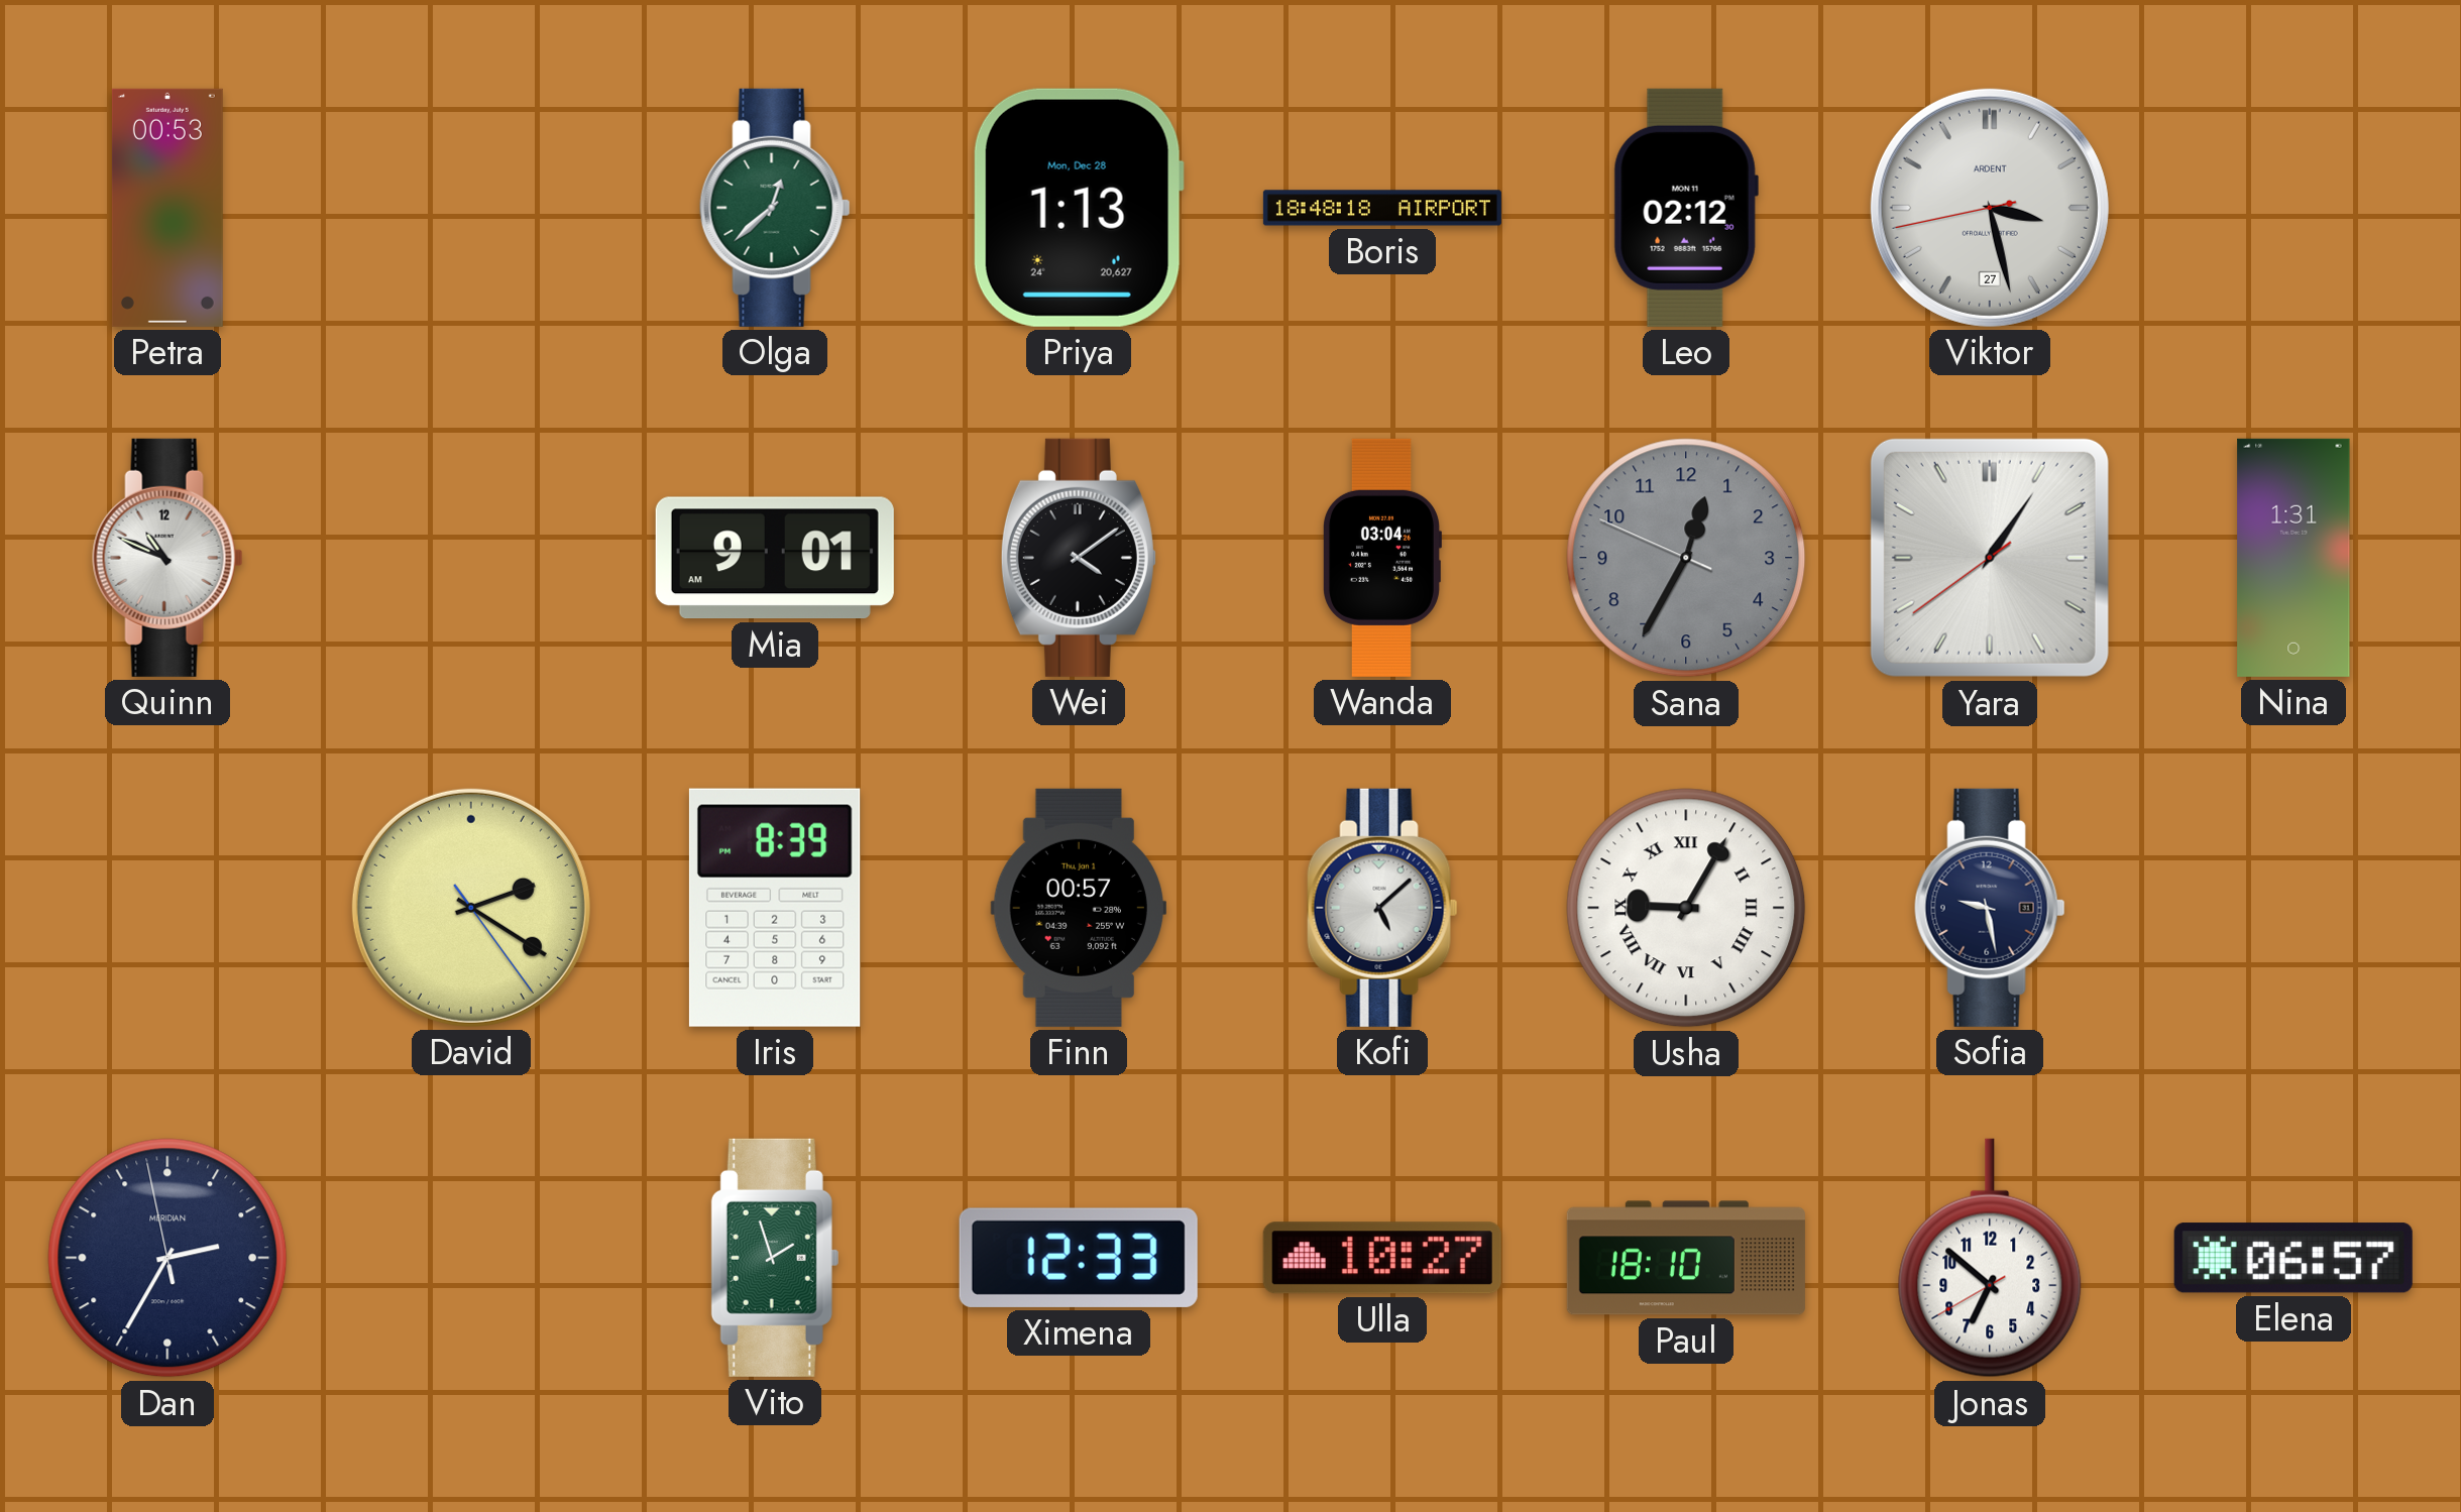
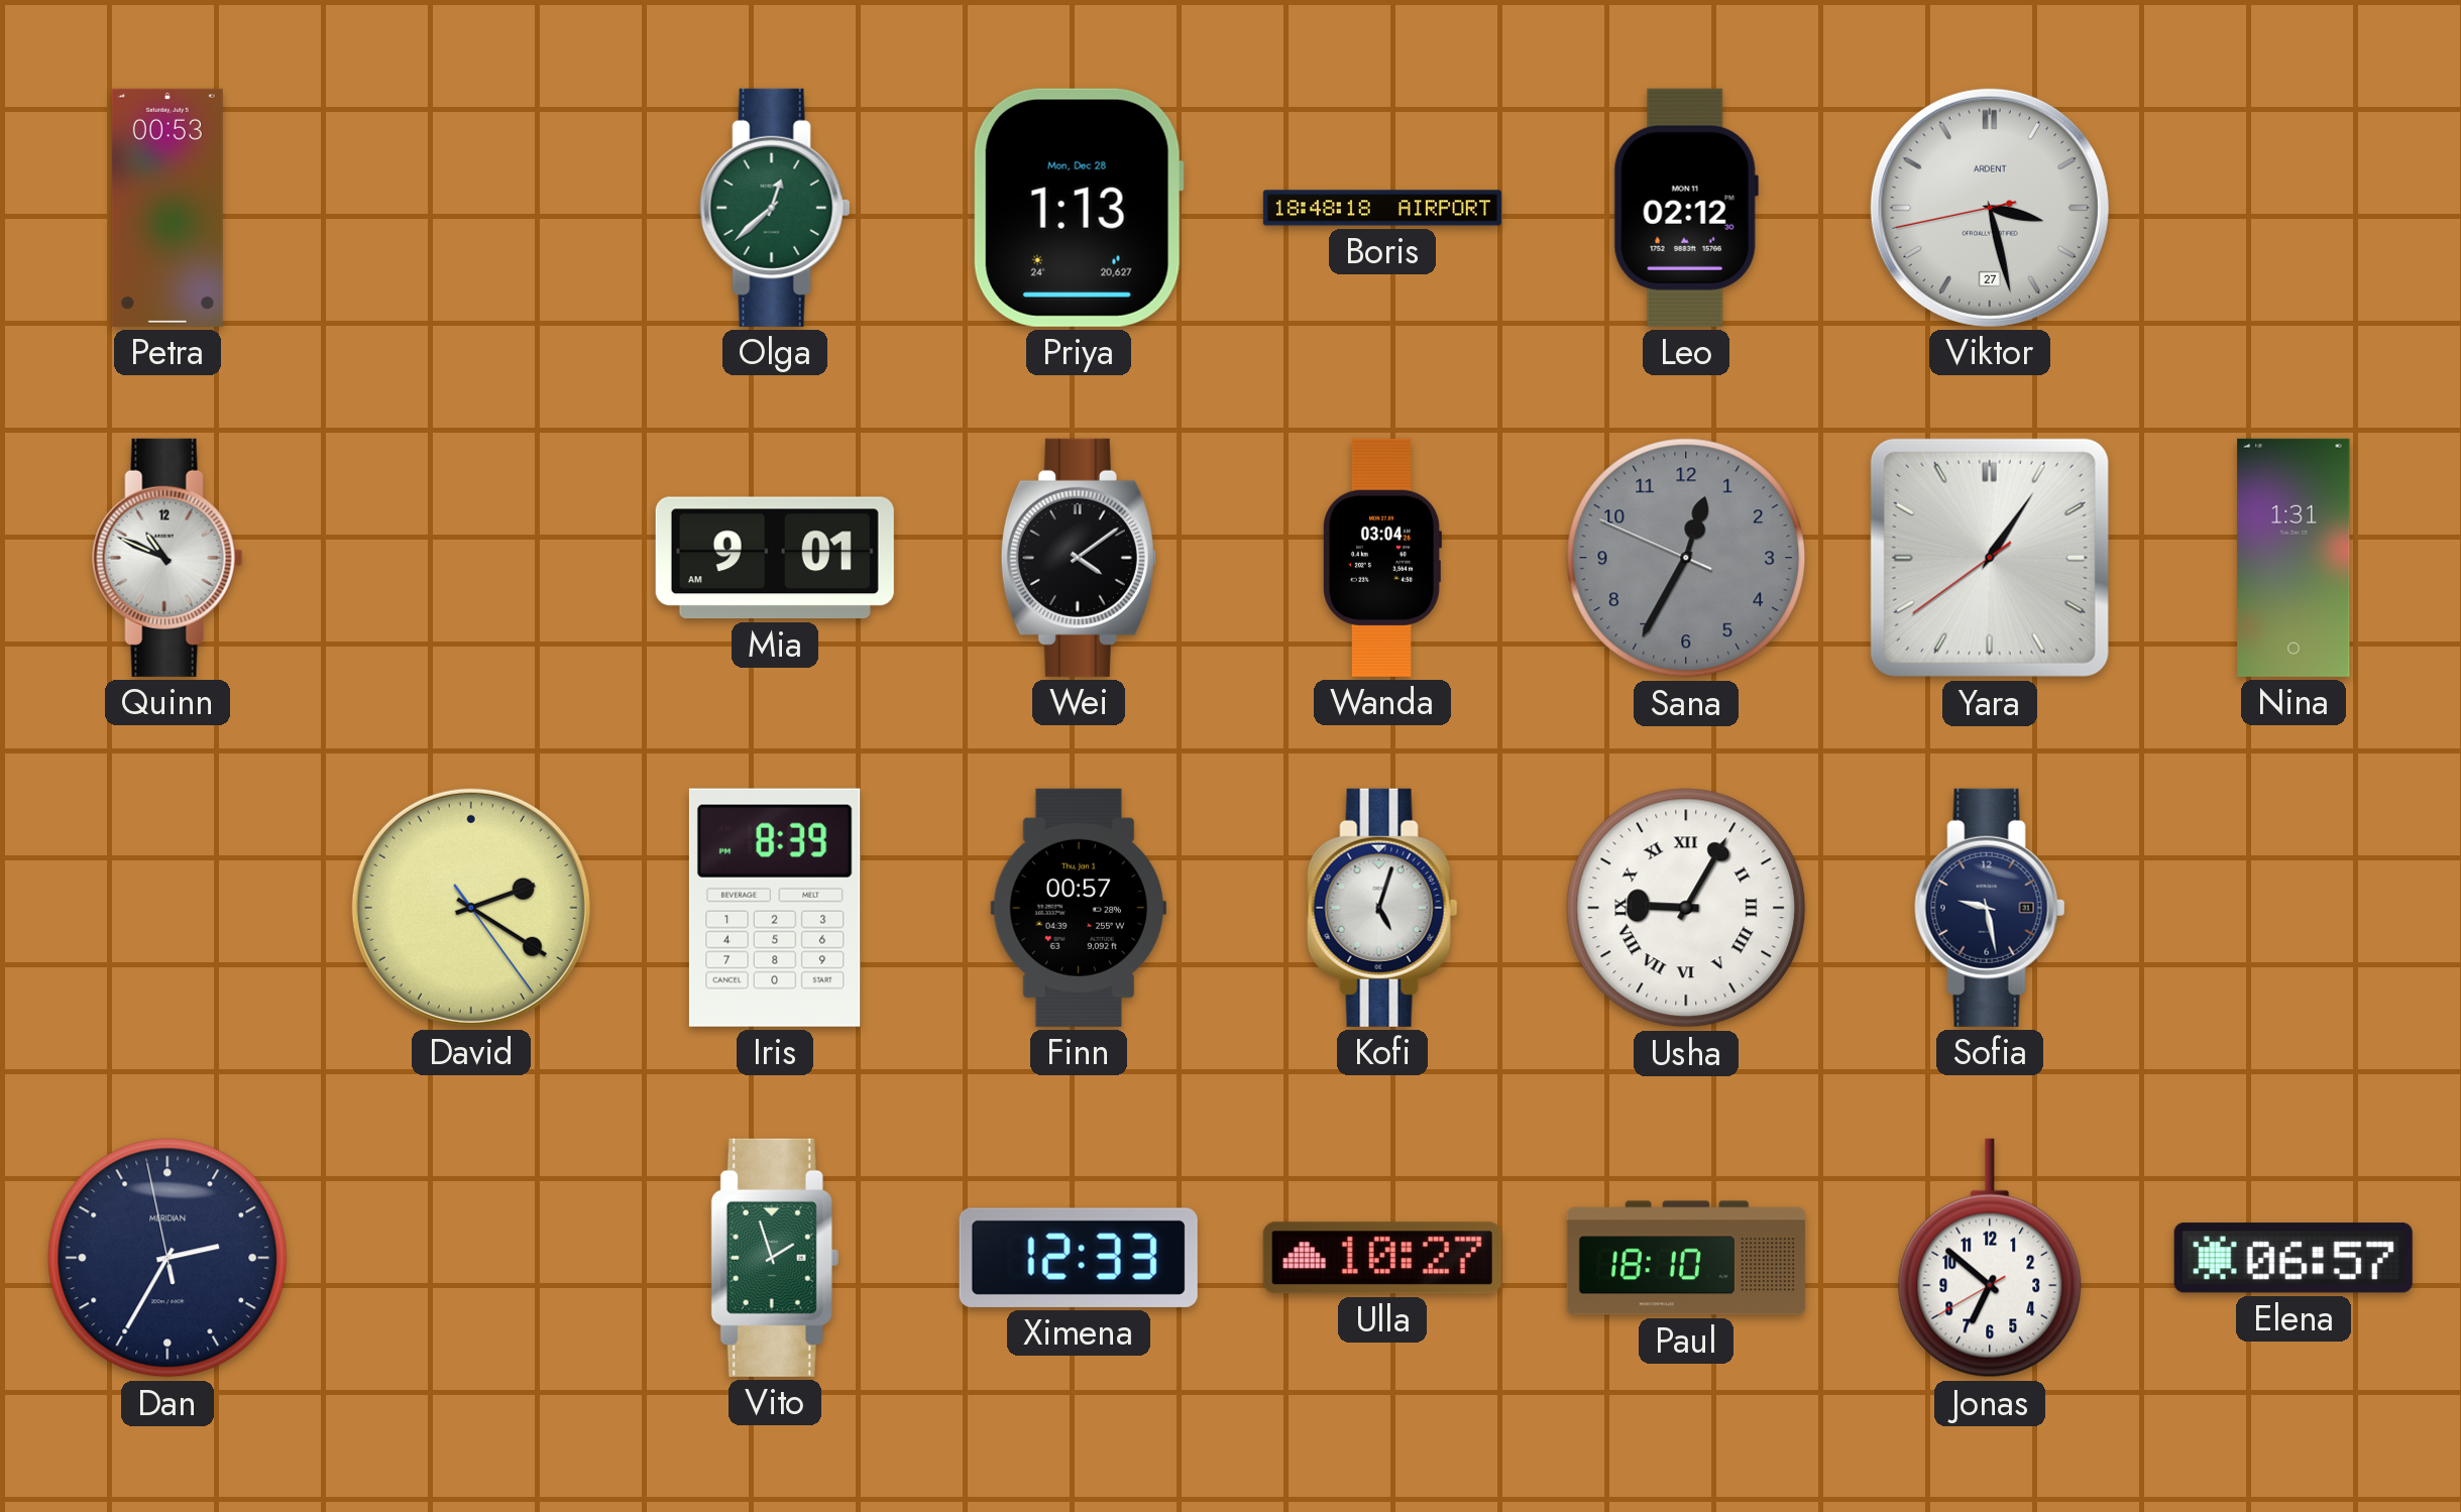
Kofi: 5:08 -> 5:03
